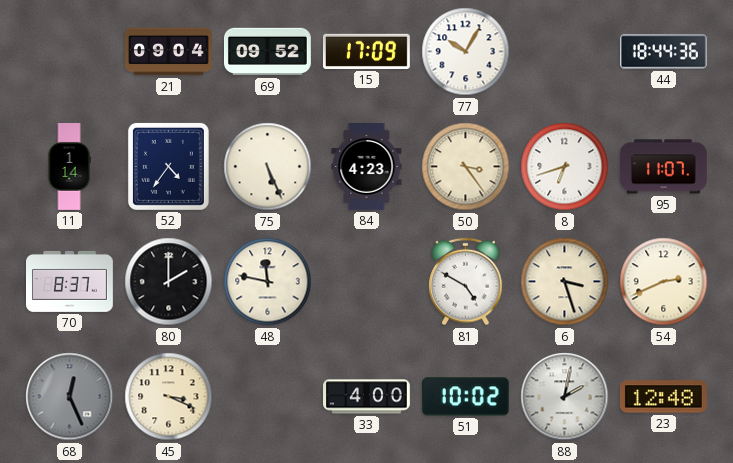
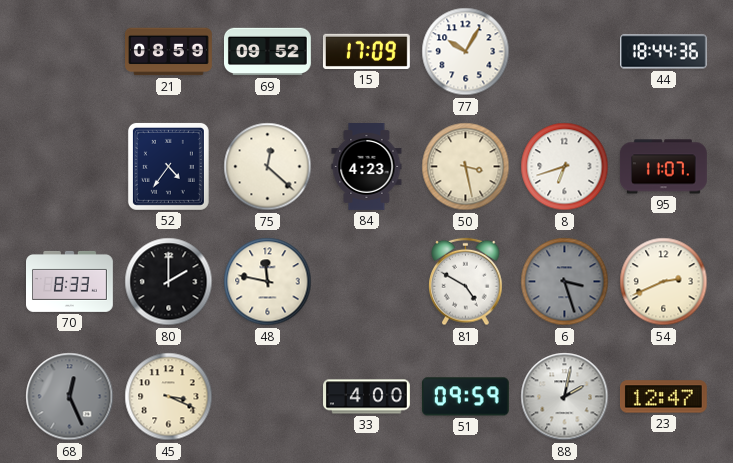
21: 09:04 -> 08:59
11: 1:14 -> none
75: 5:26 -> 12:22
50: 3:24 -> 3:28
70: 8:37 -> 8:33
6 dial: cream -> grey
51: 10:02 -> 09:59
23: 12:48 -> 12:47
